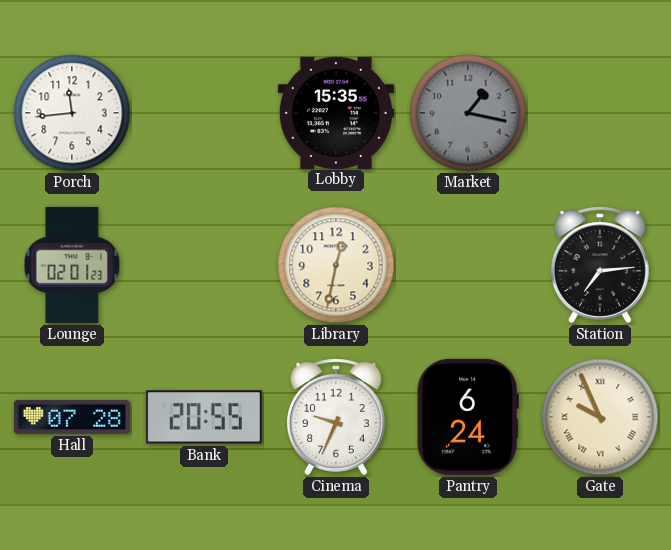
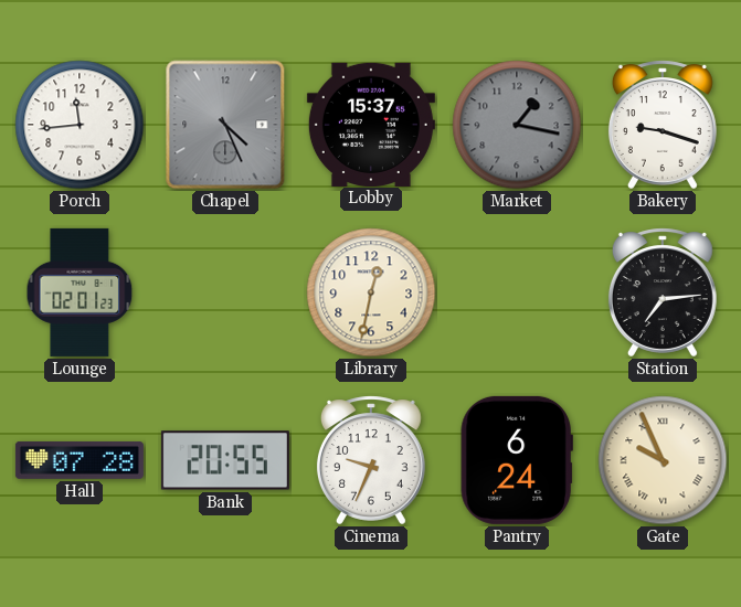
Chapel: none -> 4:26
Lobby: 15:35 -> 15:37
Bakery: none -> 9:18
